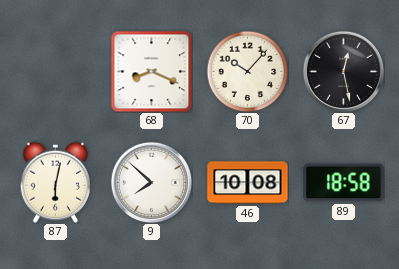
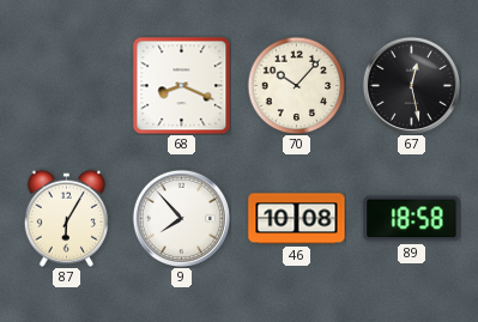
87: 6:02 -> 6:05
9: 7:52 -> 7:53
